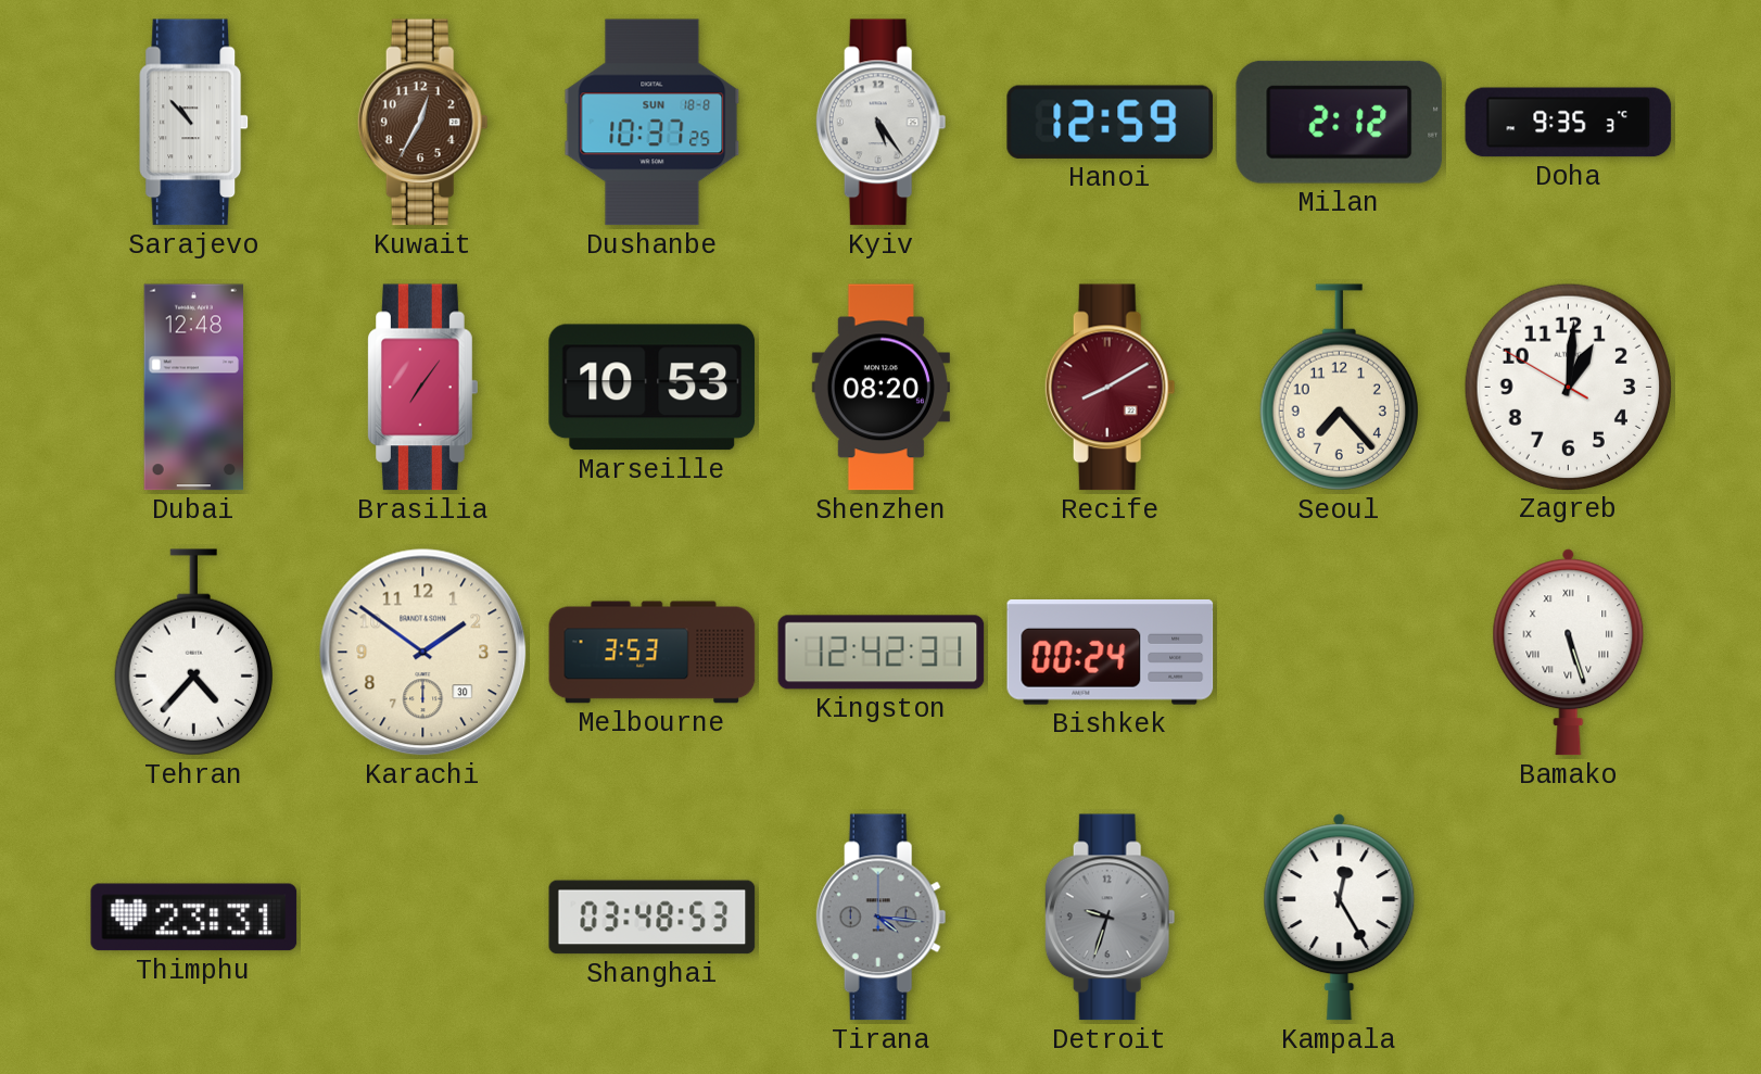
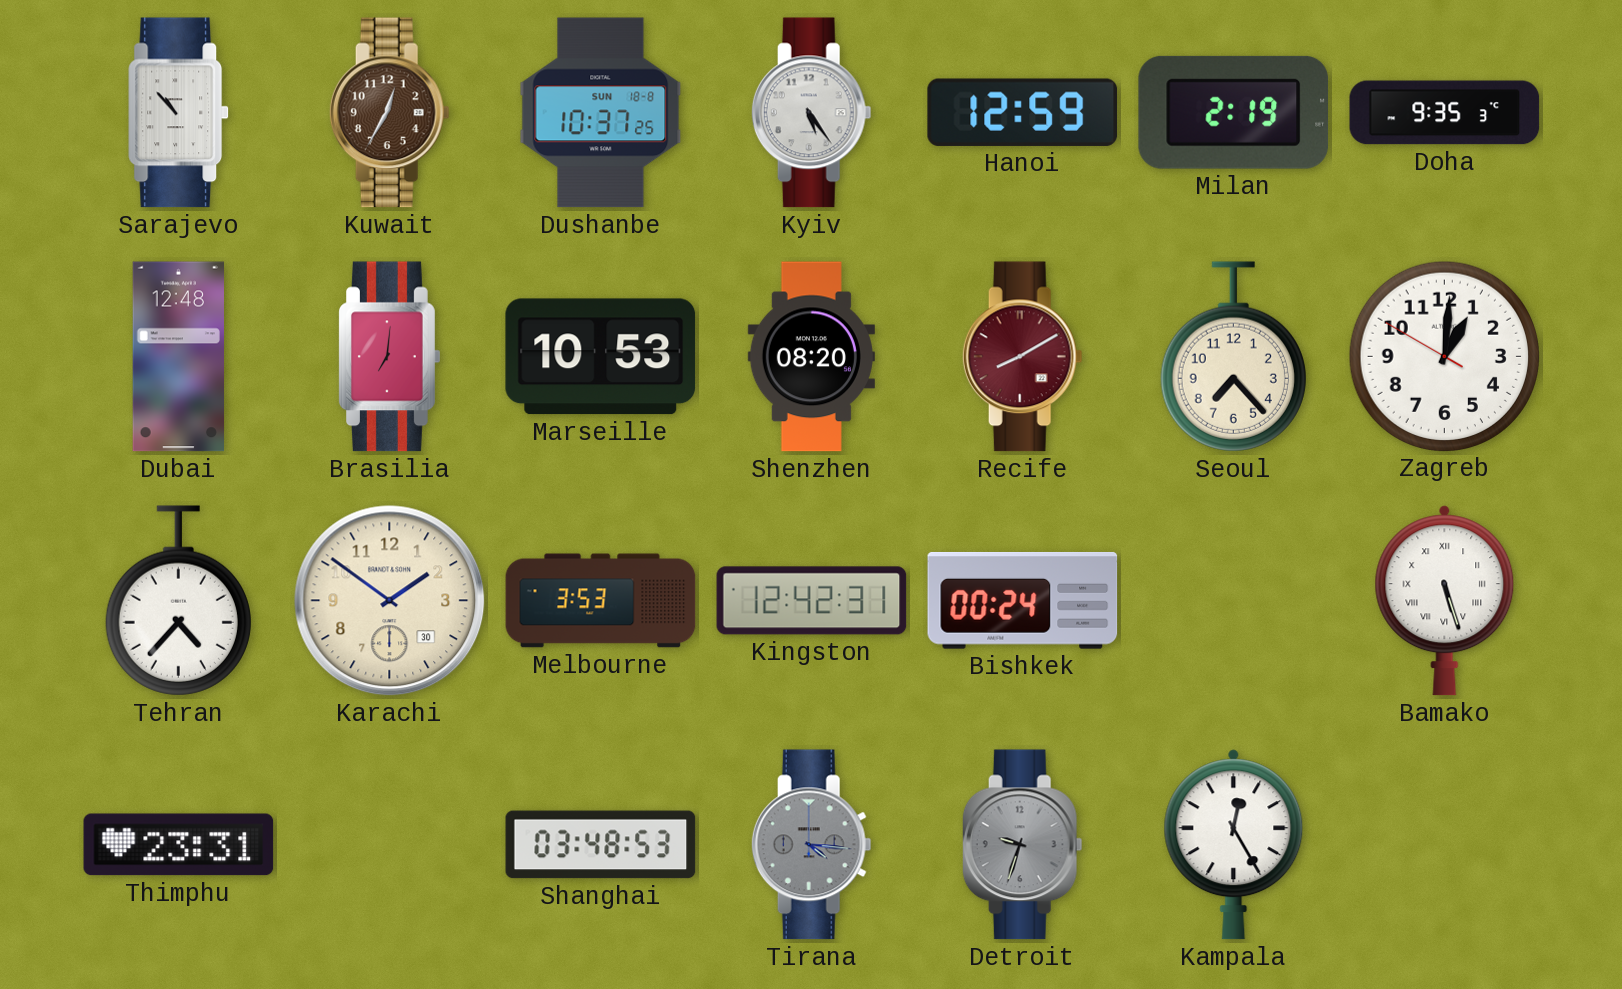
Milan: 2:12 -> 2:19
Brasilia: 7:06 -> 7:01
